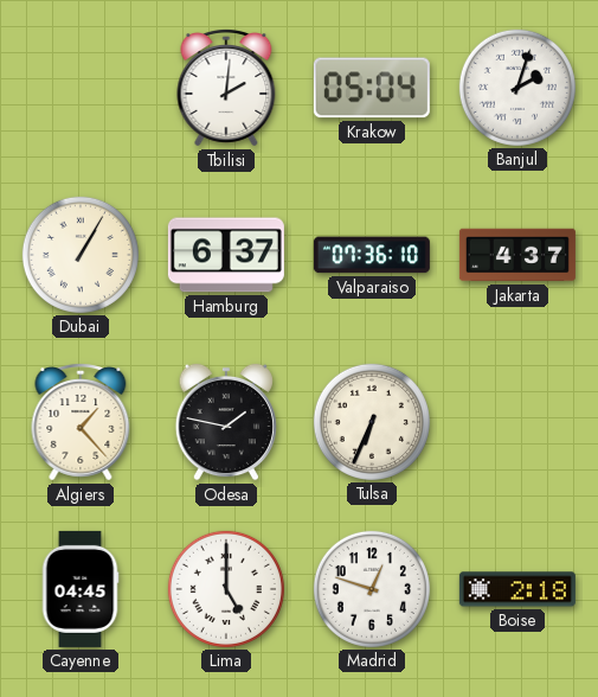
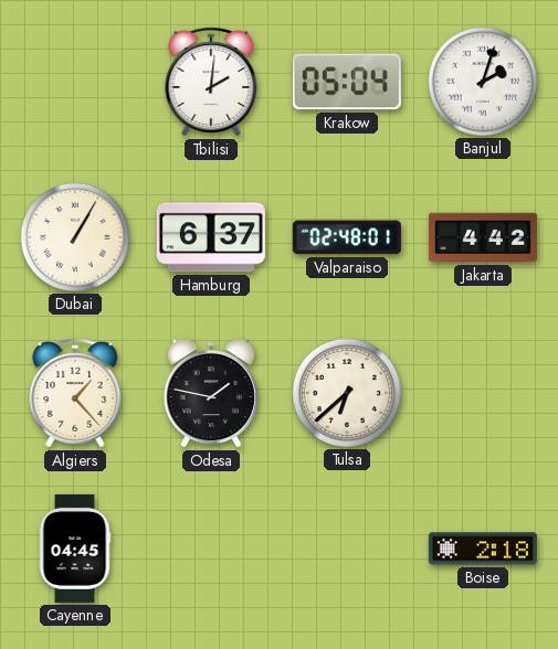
Valparaiso: 07:36 -> 02:48
Jakarta: 4:37 -> 4:42
Tulsa: 6:34 -> 6:38
Lima: 5:00 -> none
Madrid: 12:48 -> none
